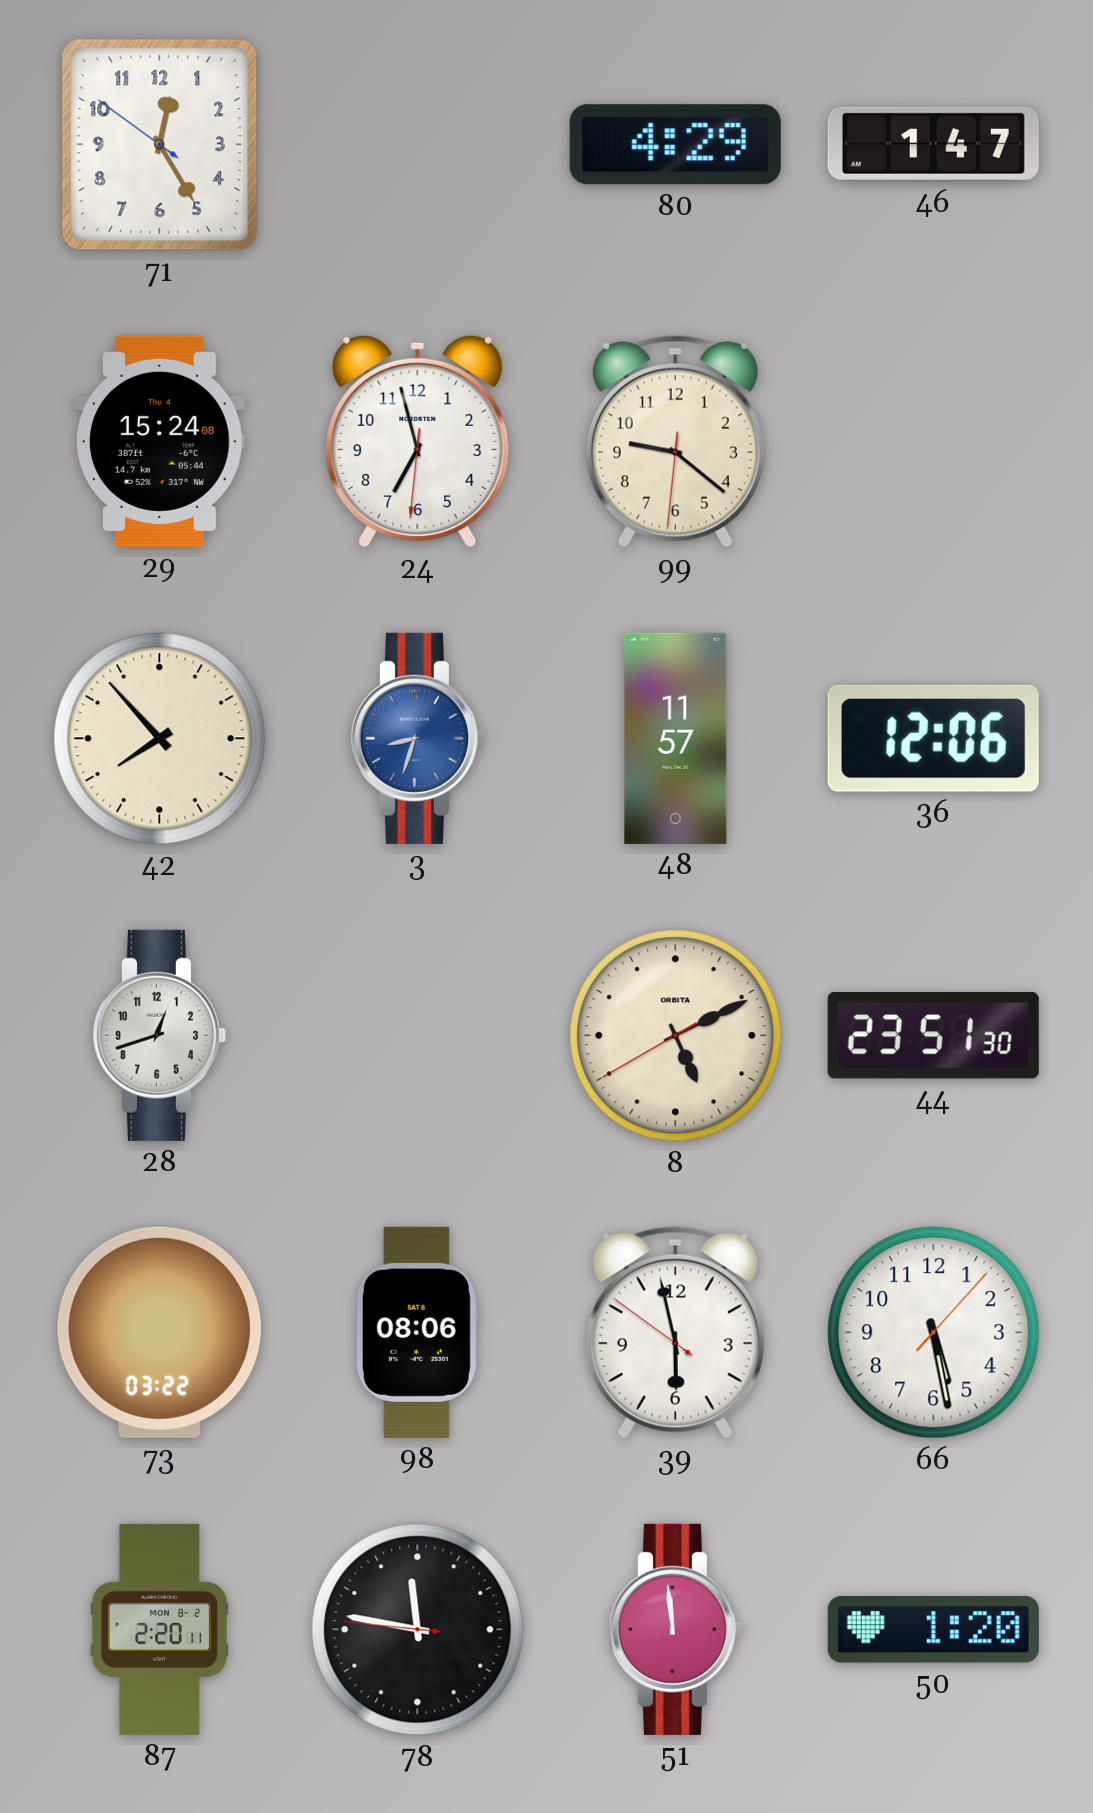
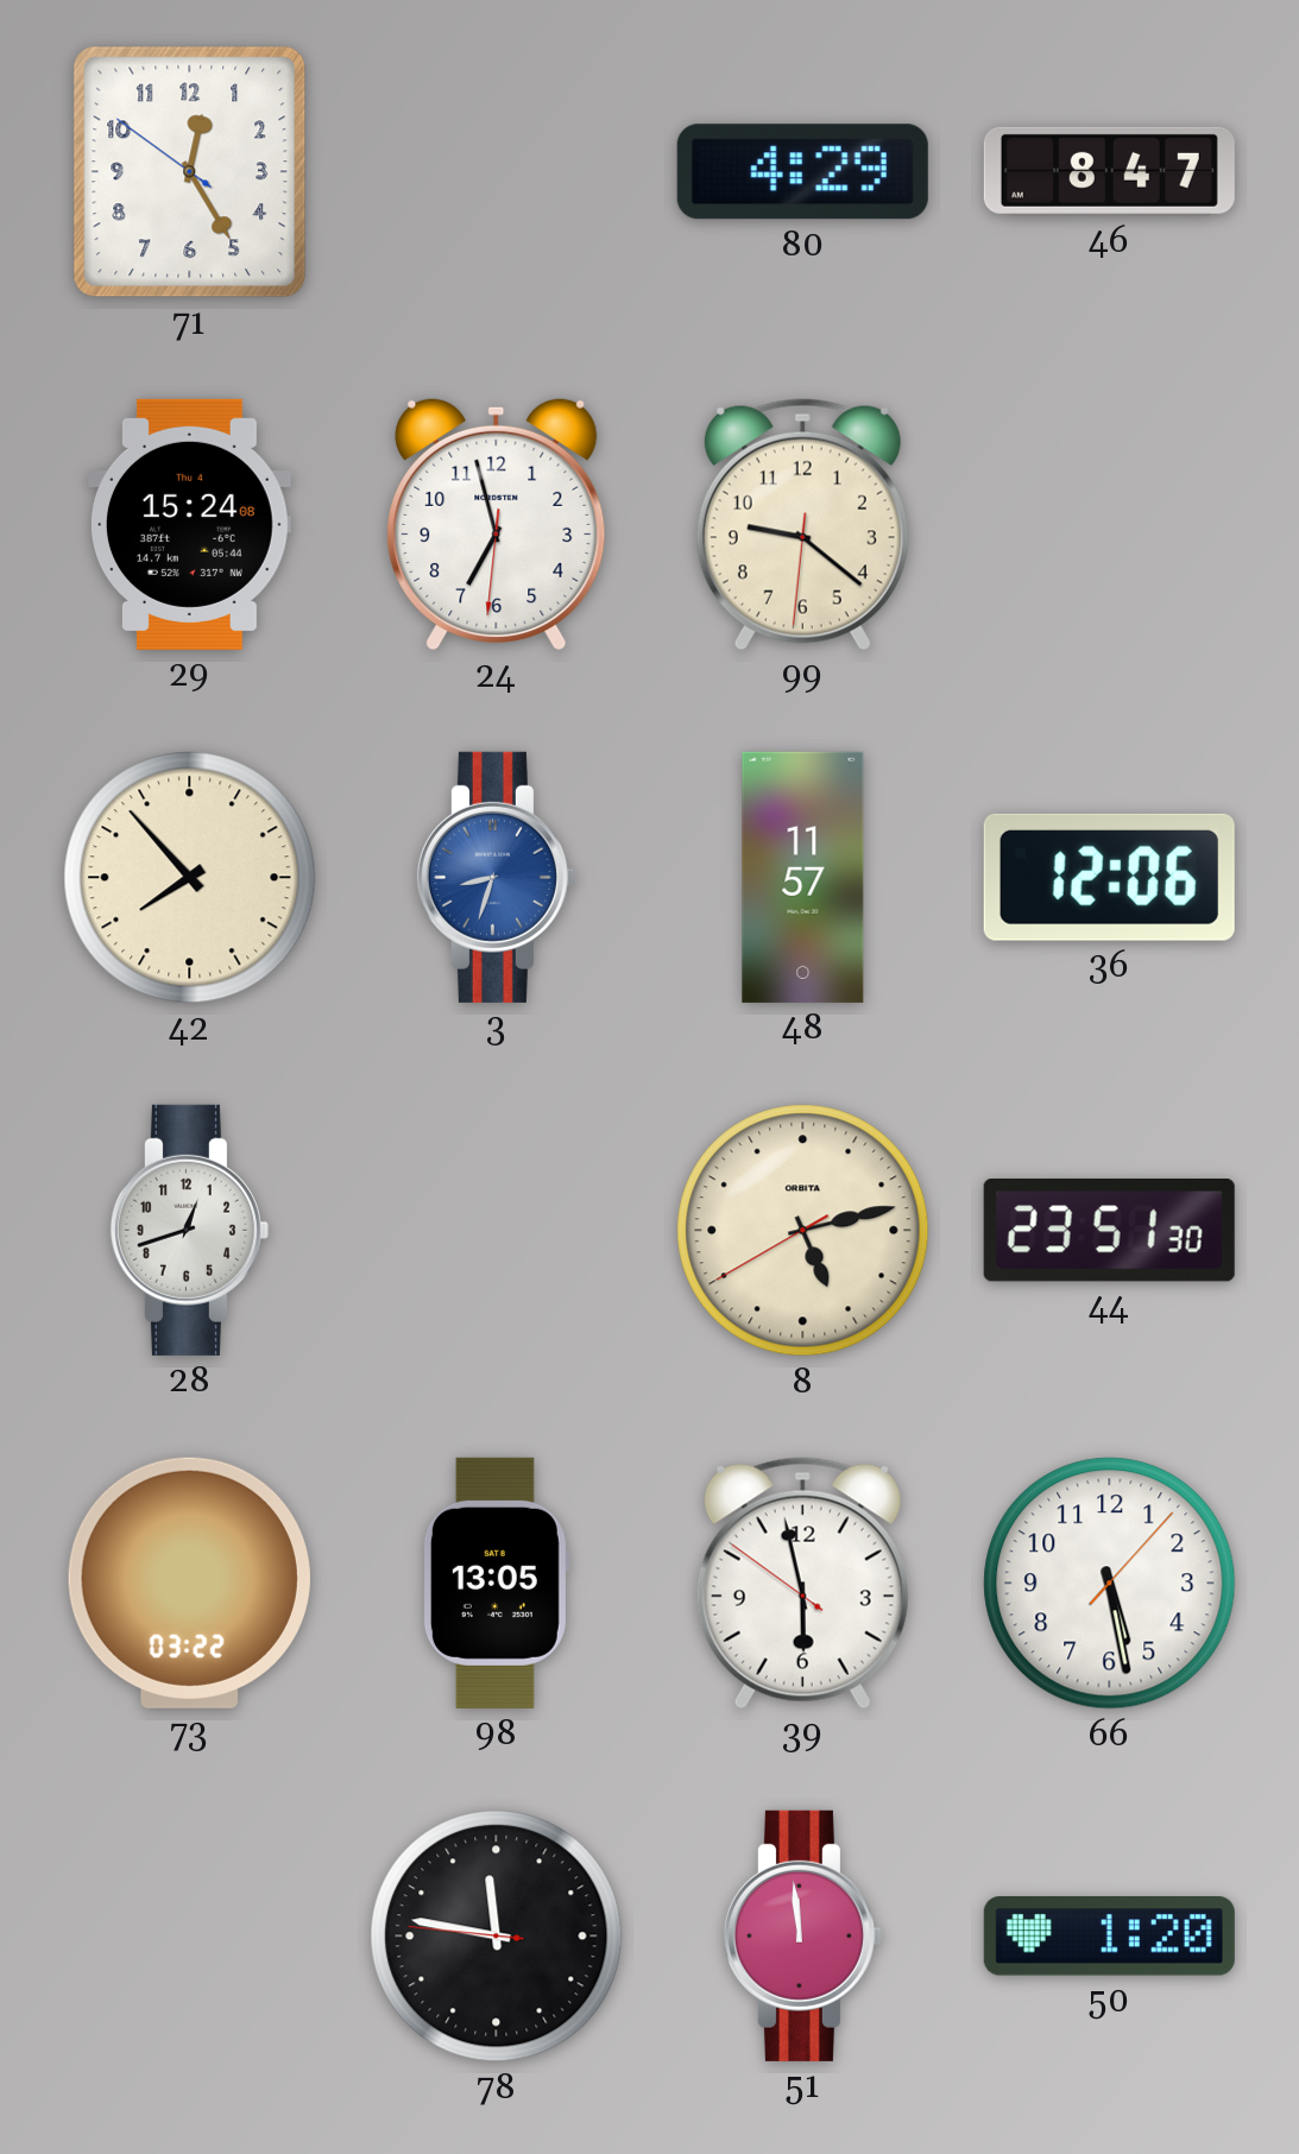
46: 1:47 -> 8:47
8: 5:10 -> 5:12
98: 08:06 -> 13:05
87: 2:20 -> none
